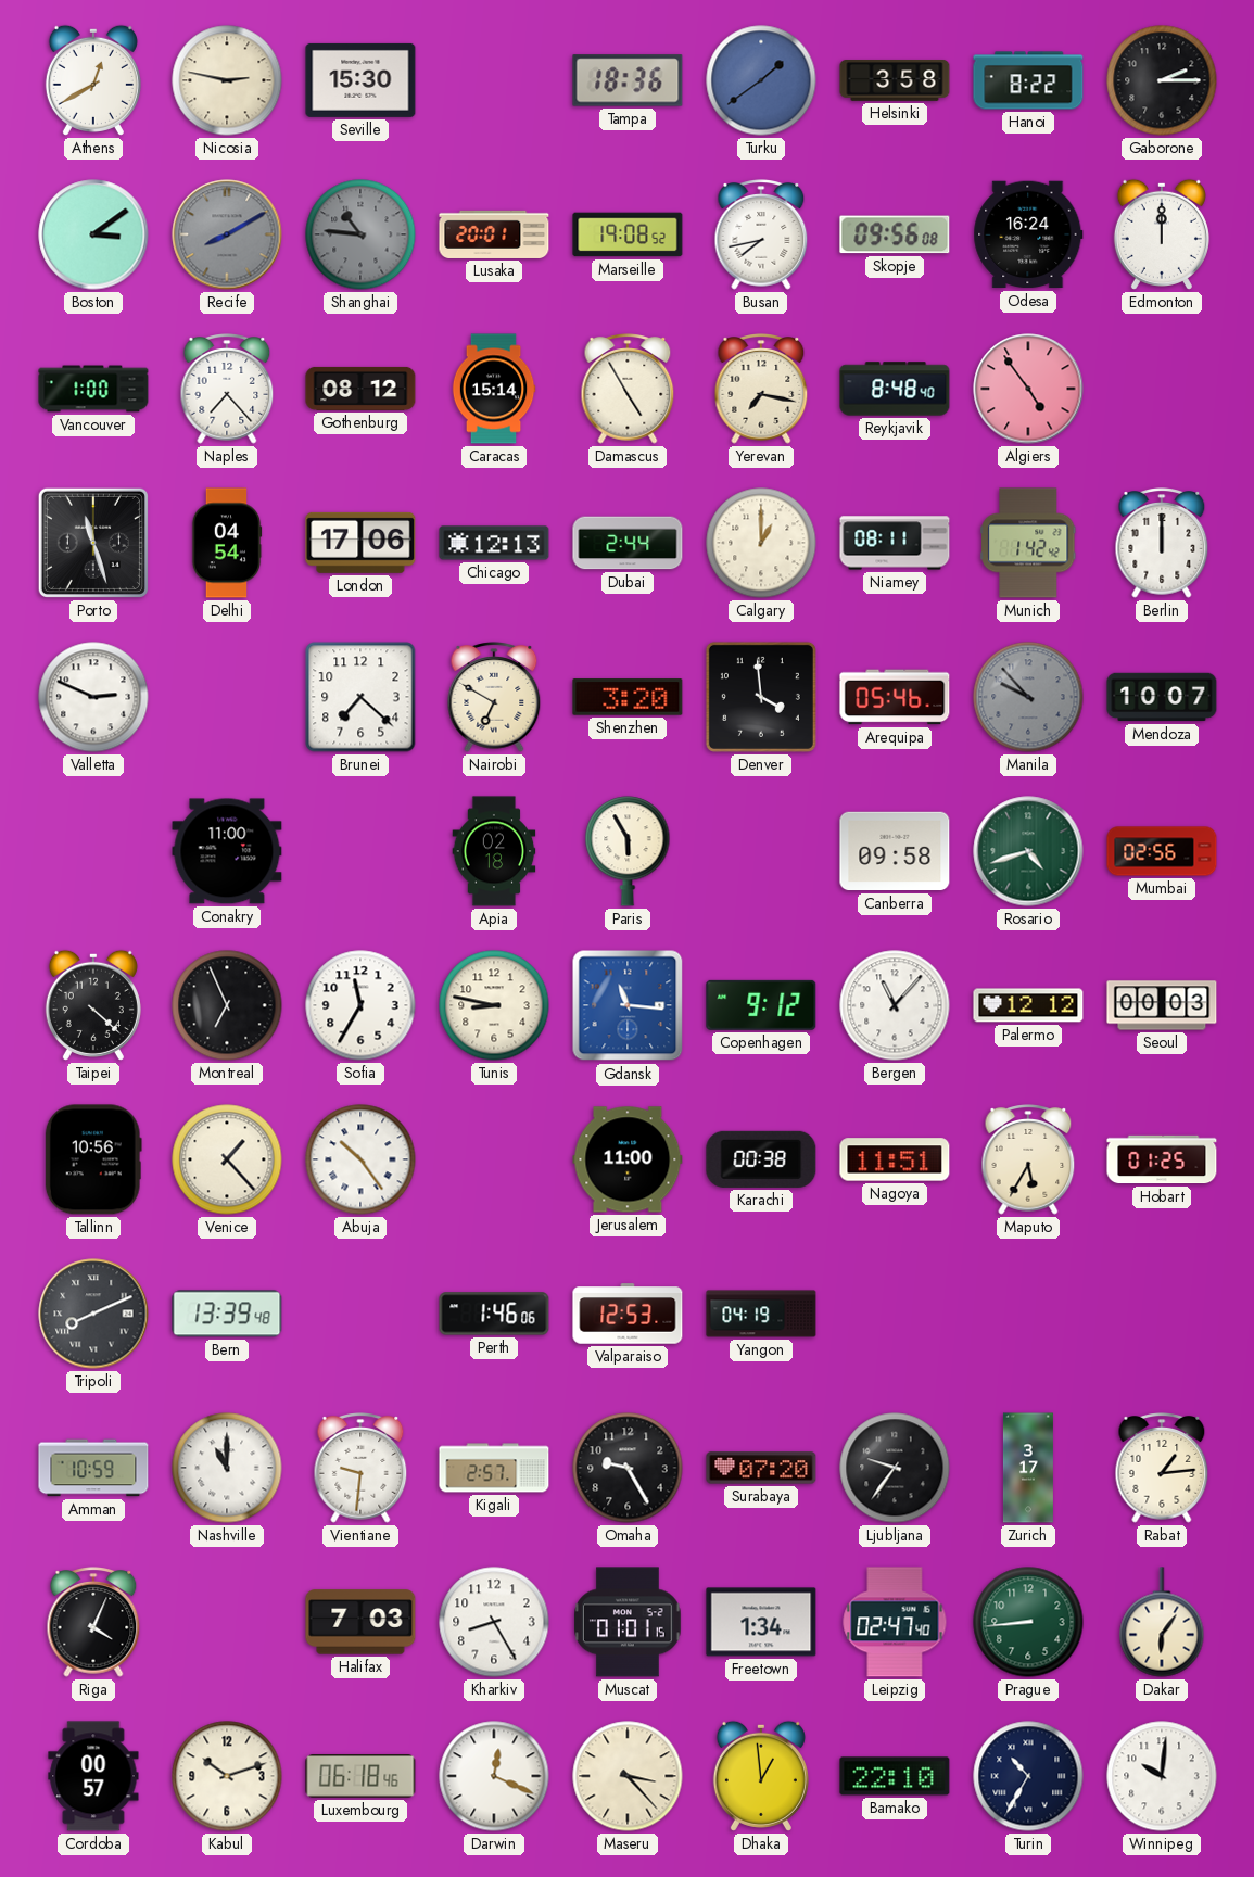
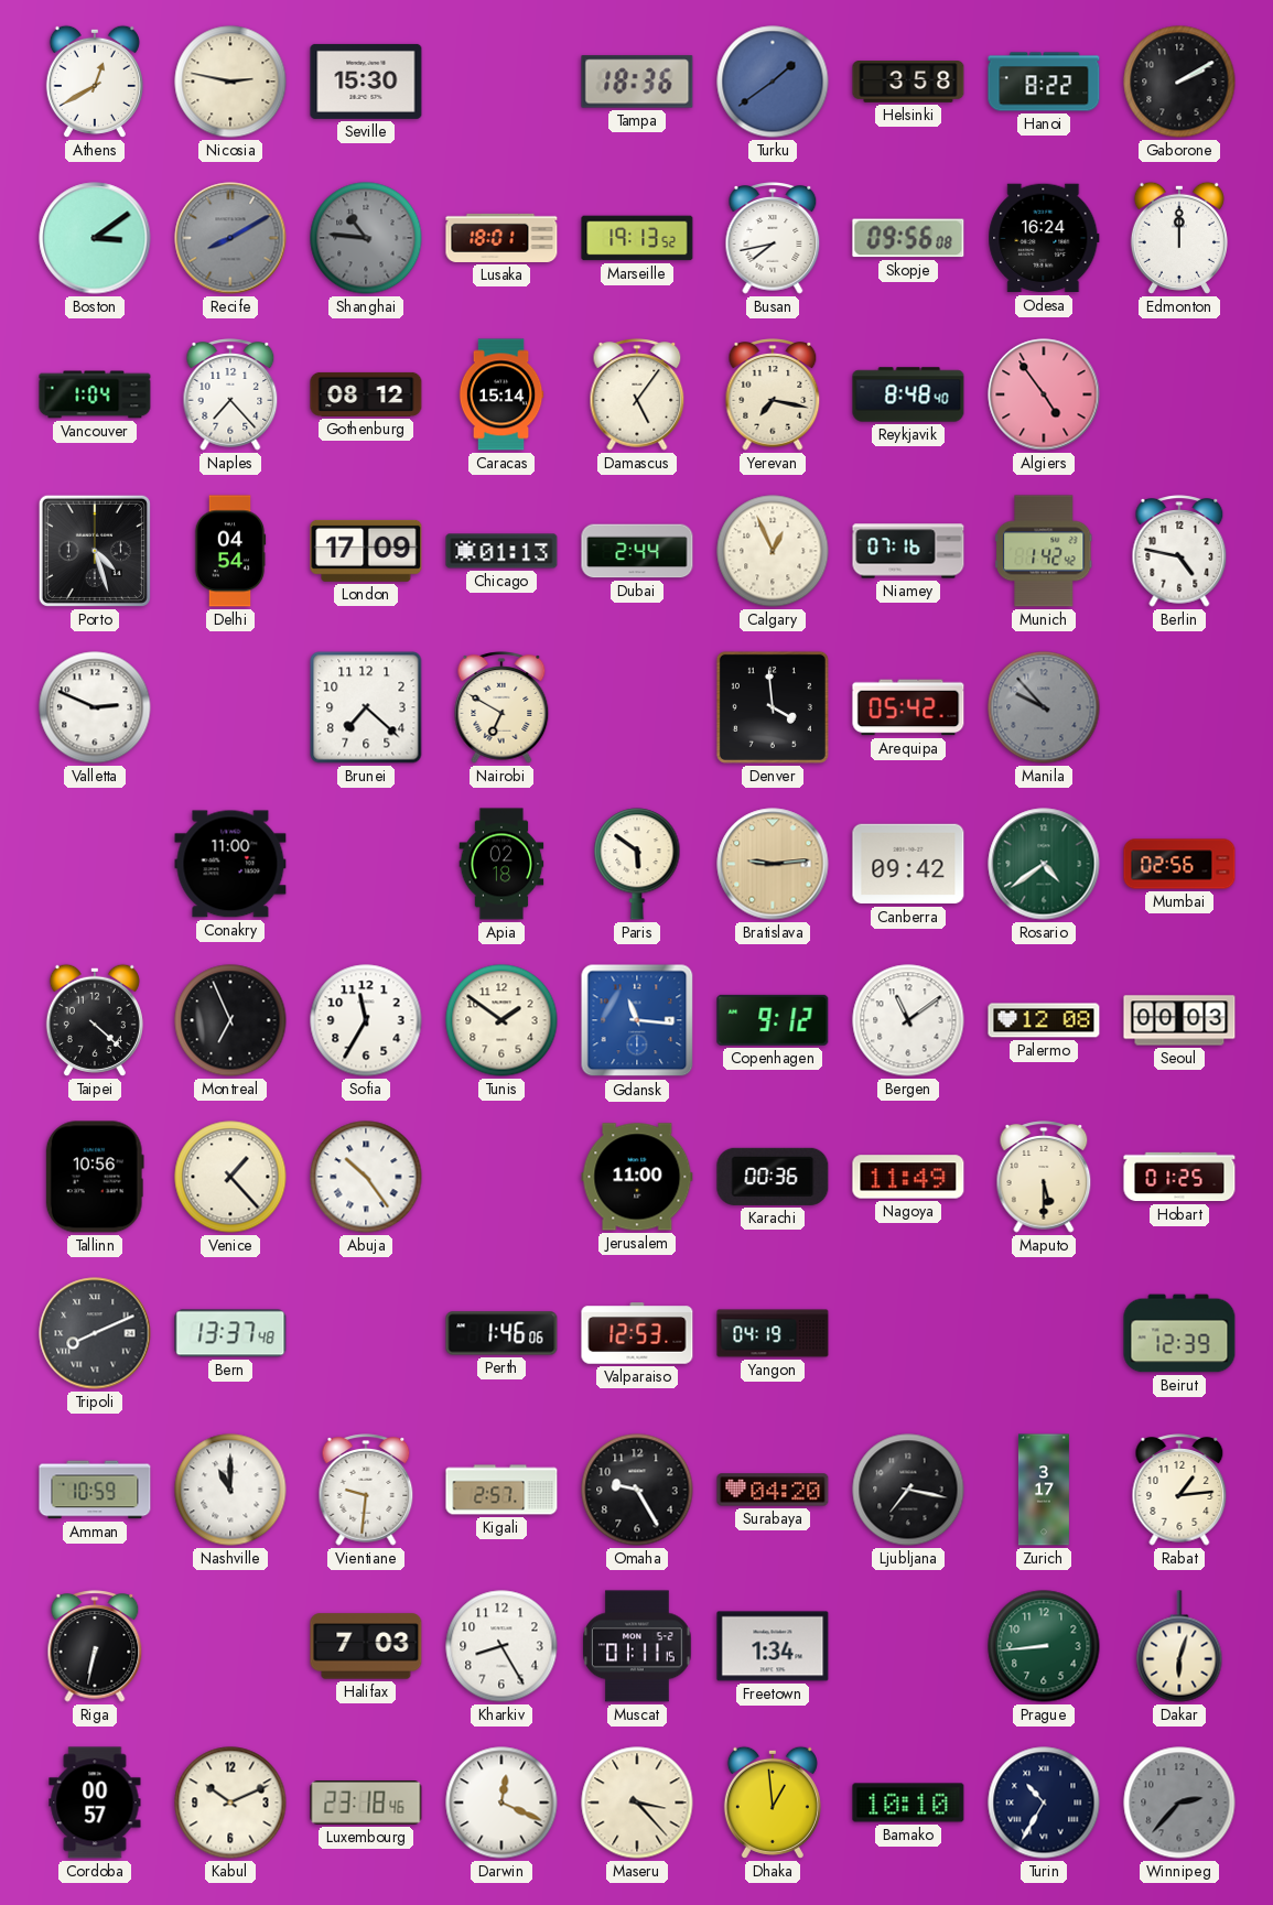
Gaborone: 2:15 -> 2:10
Lusaka: 20:01 -> 18:01
Marseille: 19:08 -> 19:13
Vancouver: 1:00 -> 1:04
Damascus: 4:55 -> 5:06
Porto: 11:27 -> 4:27
London: 17:06 -> 17:09
Chicago: 12:13 -> 01:13
Calgary: 1:00 -> 12:56
Niamey: 08:11 -> 07:16
Berlin: 12:00 -> 4:47
Shenzhen: 3:20 -> none
Arequipa: 05:46 -> 05:42
Mendoza: 10:07 -> none
Paris: 5:55 -> 5:51
Bratislava: none -> 9:14
Canberra: 09:58 -> 09:42
Rosario: 4:42 -> 4:39
Tunis: 8:47 -> 1:51
Bergen: 11:07 -> 11:09
Palermo: 12:12 -> 12:08
Karachi: 00:38 -> 00:36
Nagoya: 11:51 -> 11:49
Maputo: 5:35 -> 5:30
Bern: 13:39 -> 13:37
Beirut: none -> 12:39
Surabaya: 07:20 -> 04:20
Ljubljana: 9:36 -> 7:17
Riga: 4:04 -> 6:32
Muscat: 01:01 -> 01:11
Leipzig: 02:47 -> none
Dakar: 6:06 -> 6:03
Kabul: 10:12 -> 10:11
Luxembourg: 06:18 -> 23:18
Bamako: 22:10 -> 10:10
Winnipeg: 10:01 -> 2:37
Winnipeg dial: white -> grey
